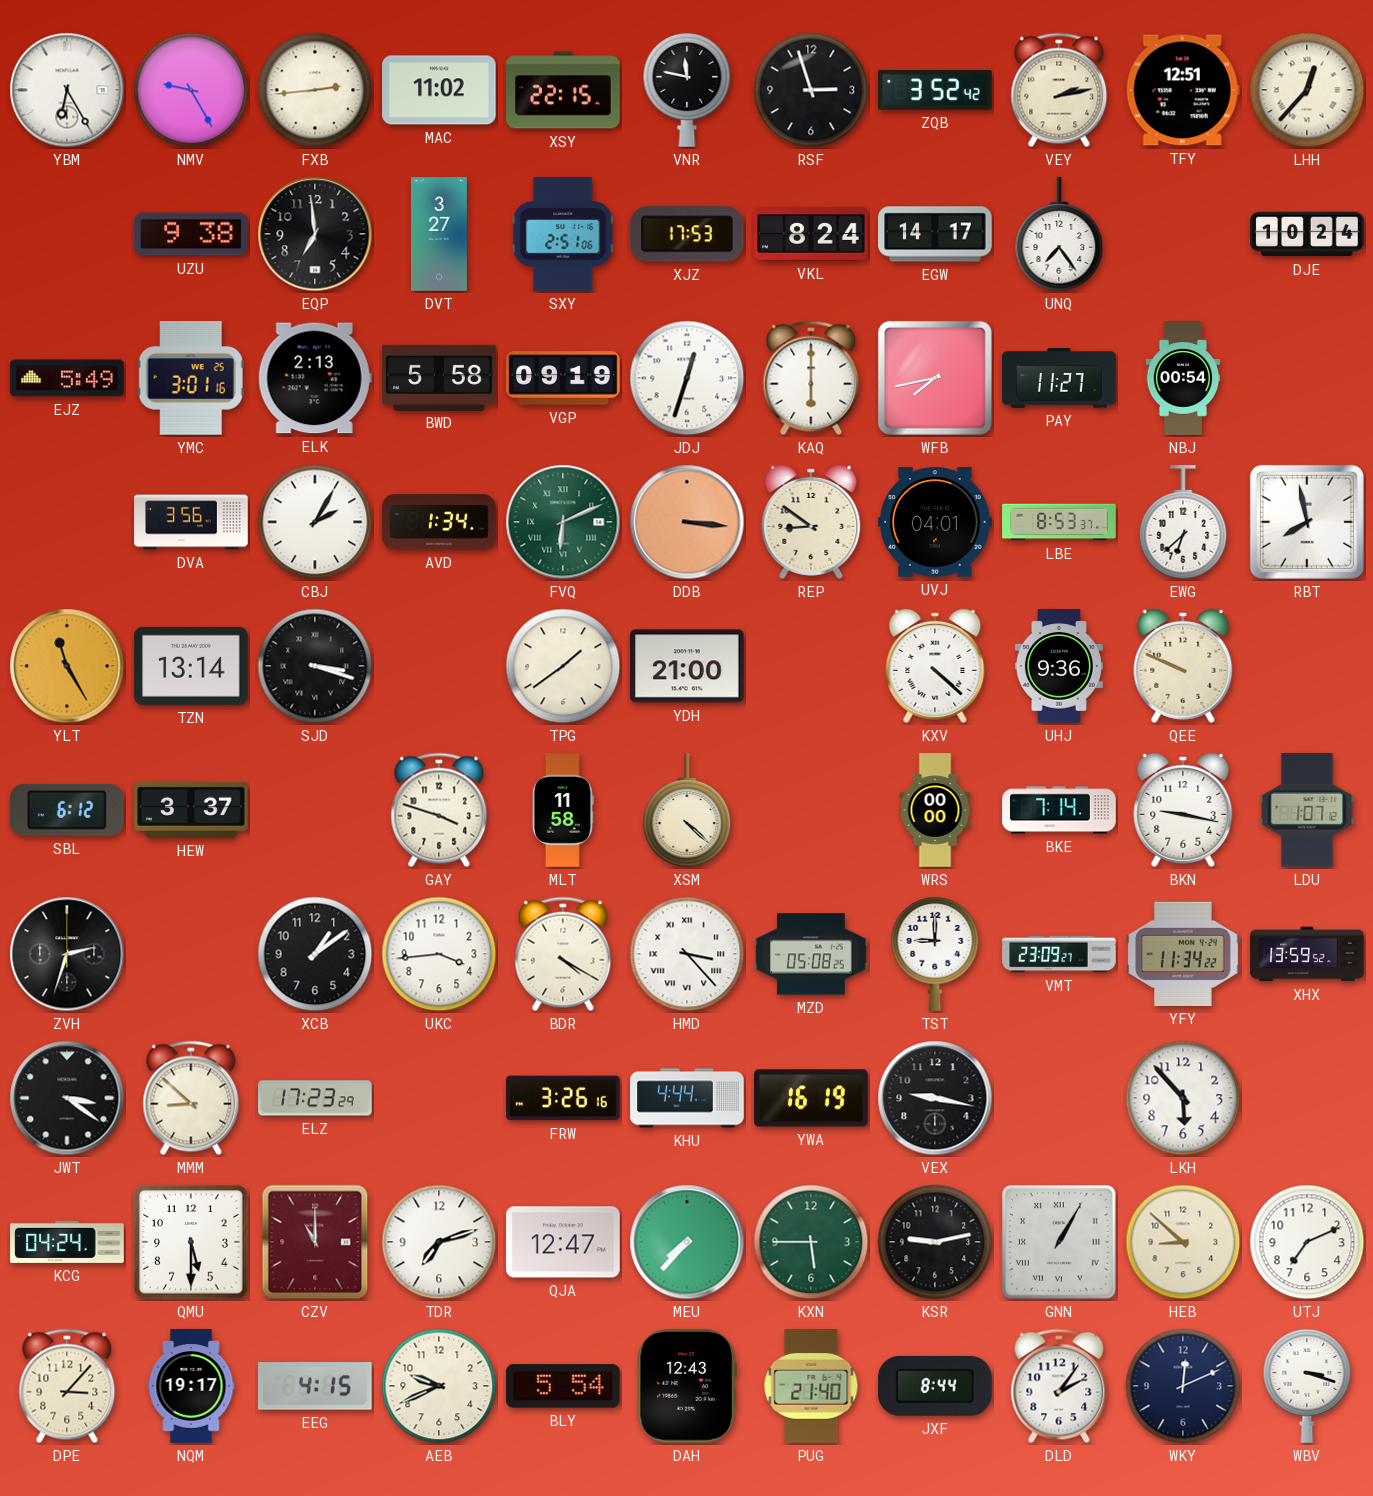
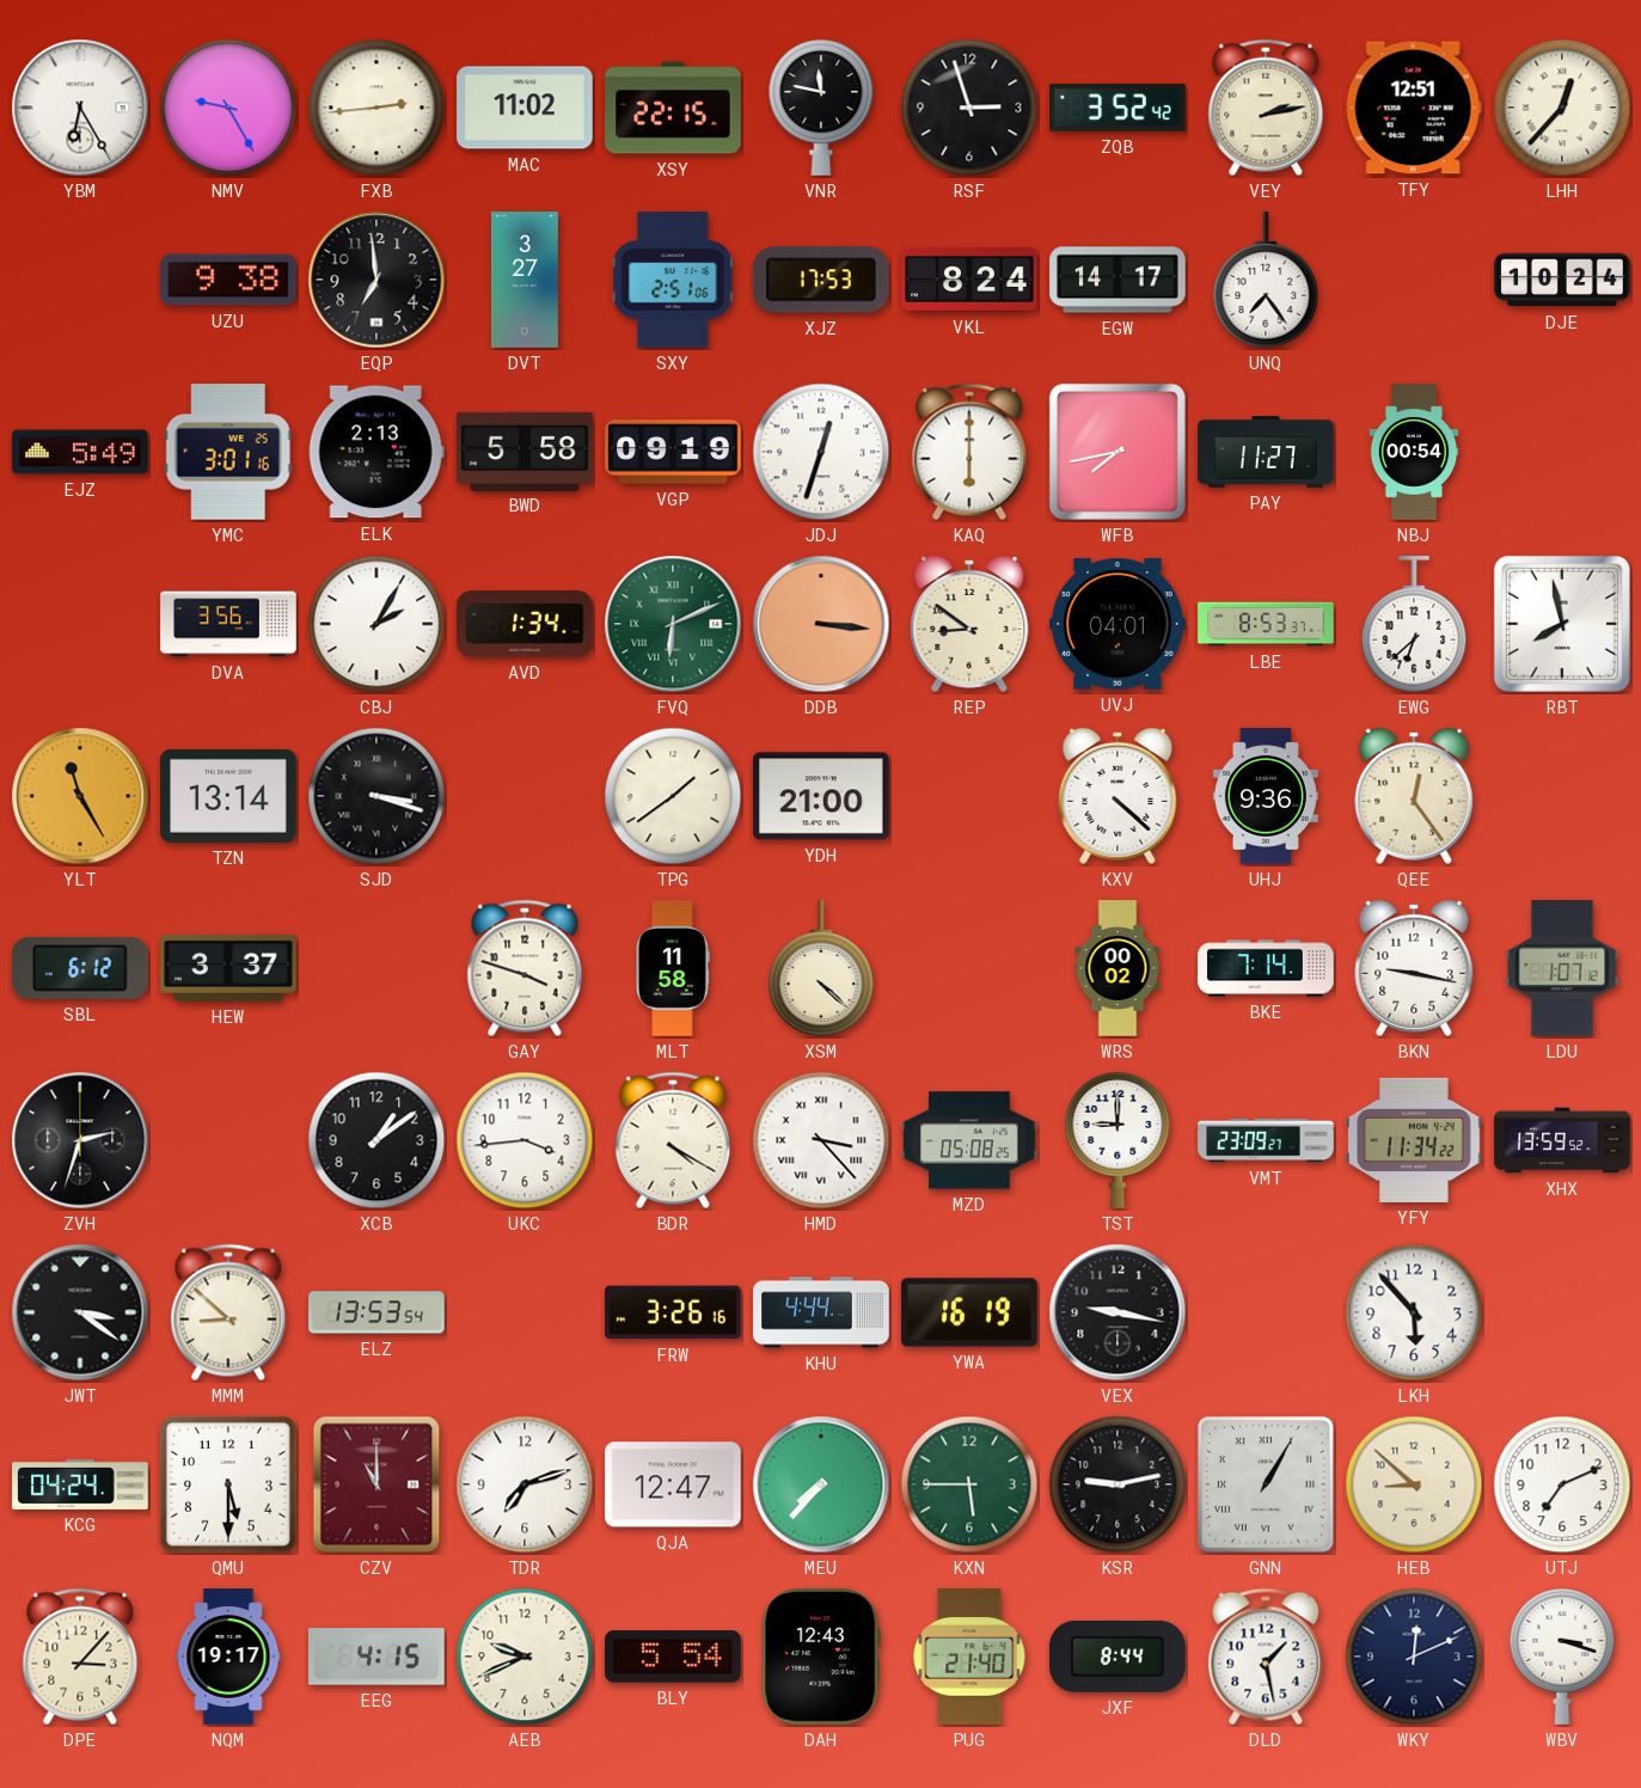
QEE: 9:49 -> 12:24
WRS: 00:00 -> 00:02
ELZ: 17:23 -> 13:53
DLD: 2:06 -> 1:28
